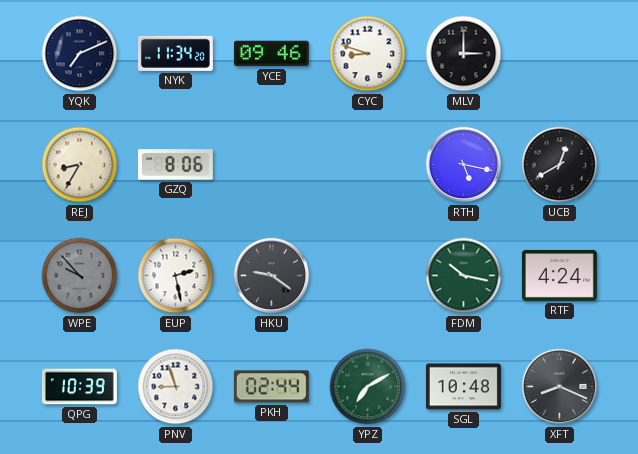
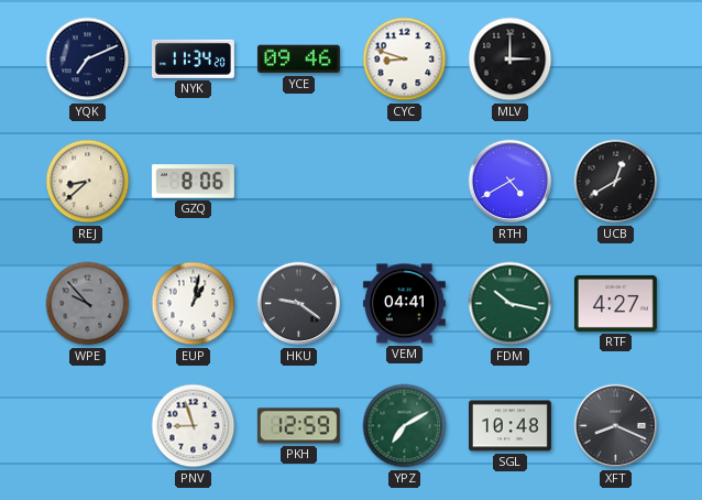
REJ: 8:35 -> 8:38
RTH: 5:17 -> 4:40
EUP: 2:28 -> 1:02
VEM: none -> 04:41
RTF: 4:24 -> 4:27
QPG: 10:39 -> none
PKH: 02:44 -> 12:59
